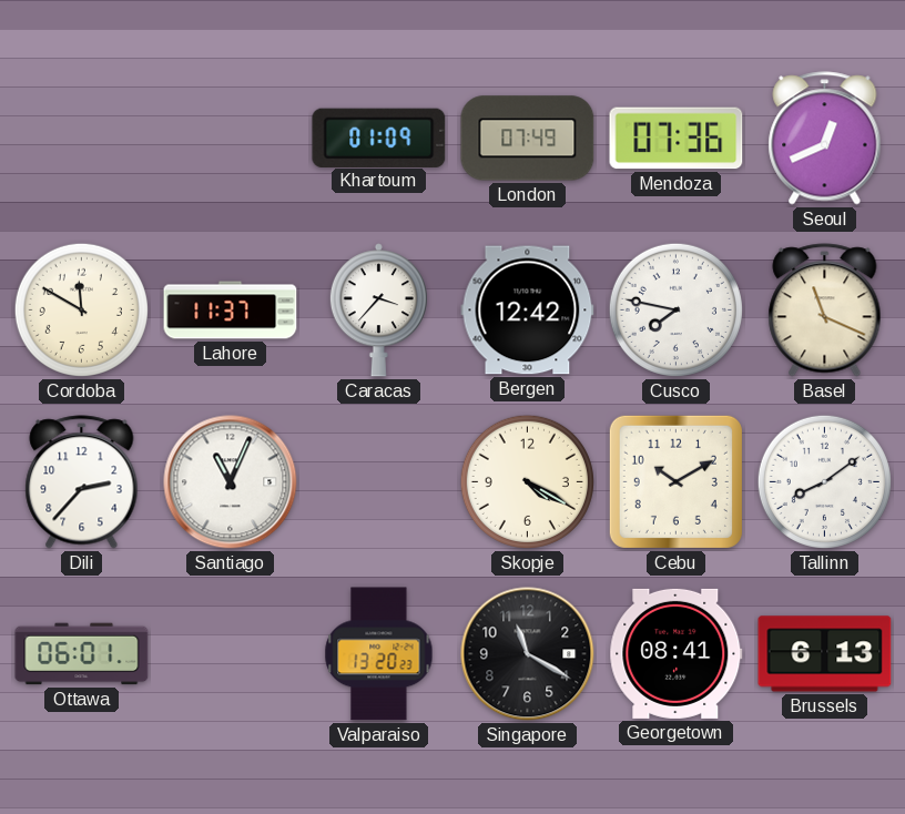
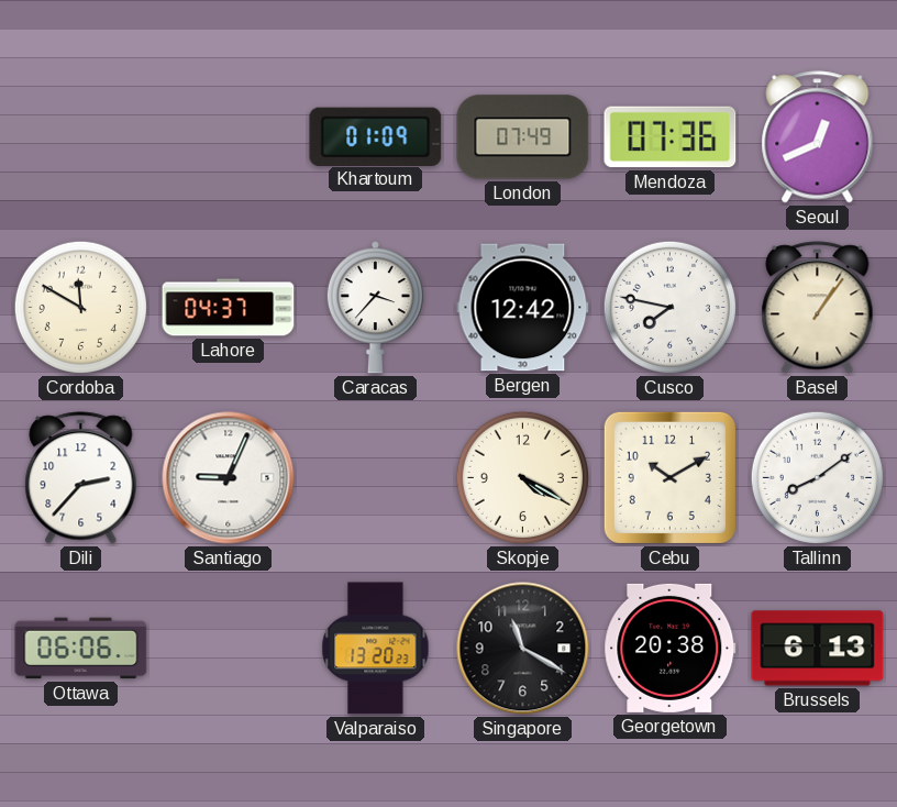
Lahore: 11:37 -> 04:37
Basel: 11:19 -> 1:06
Santiago: 11:04 -> 9:04
Ottawa: 06:01 -> 06:06
Georgetown: 08:41 -> 20:38
